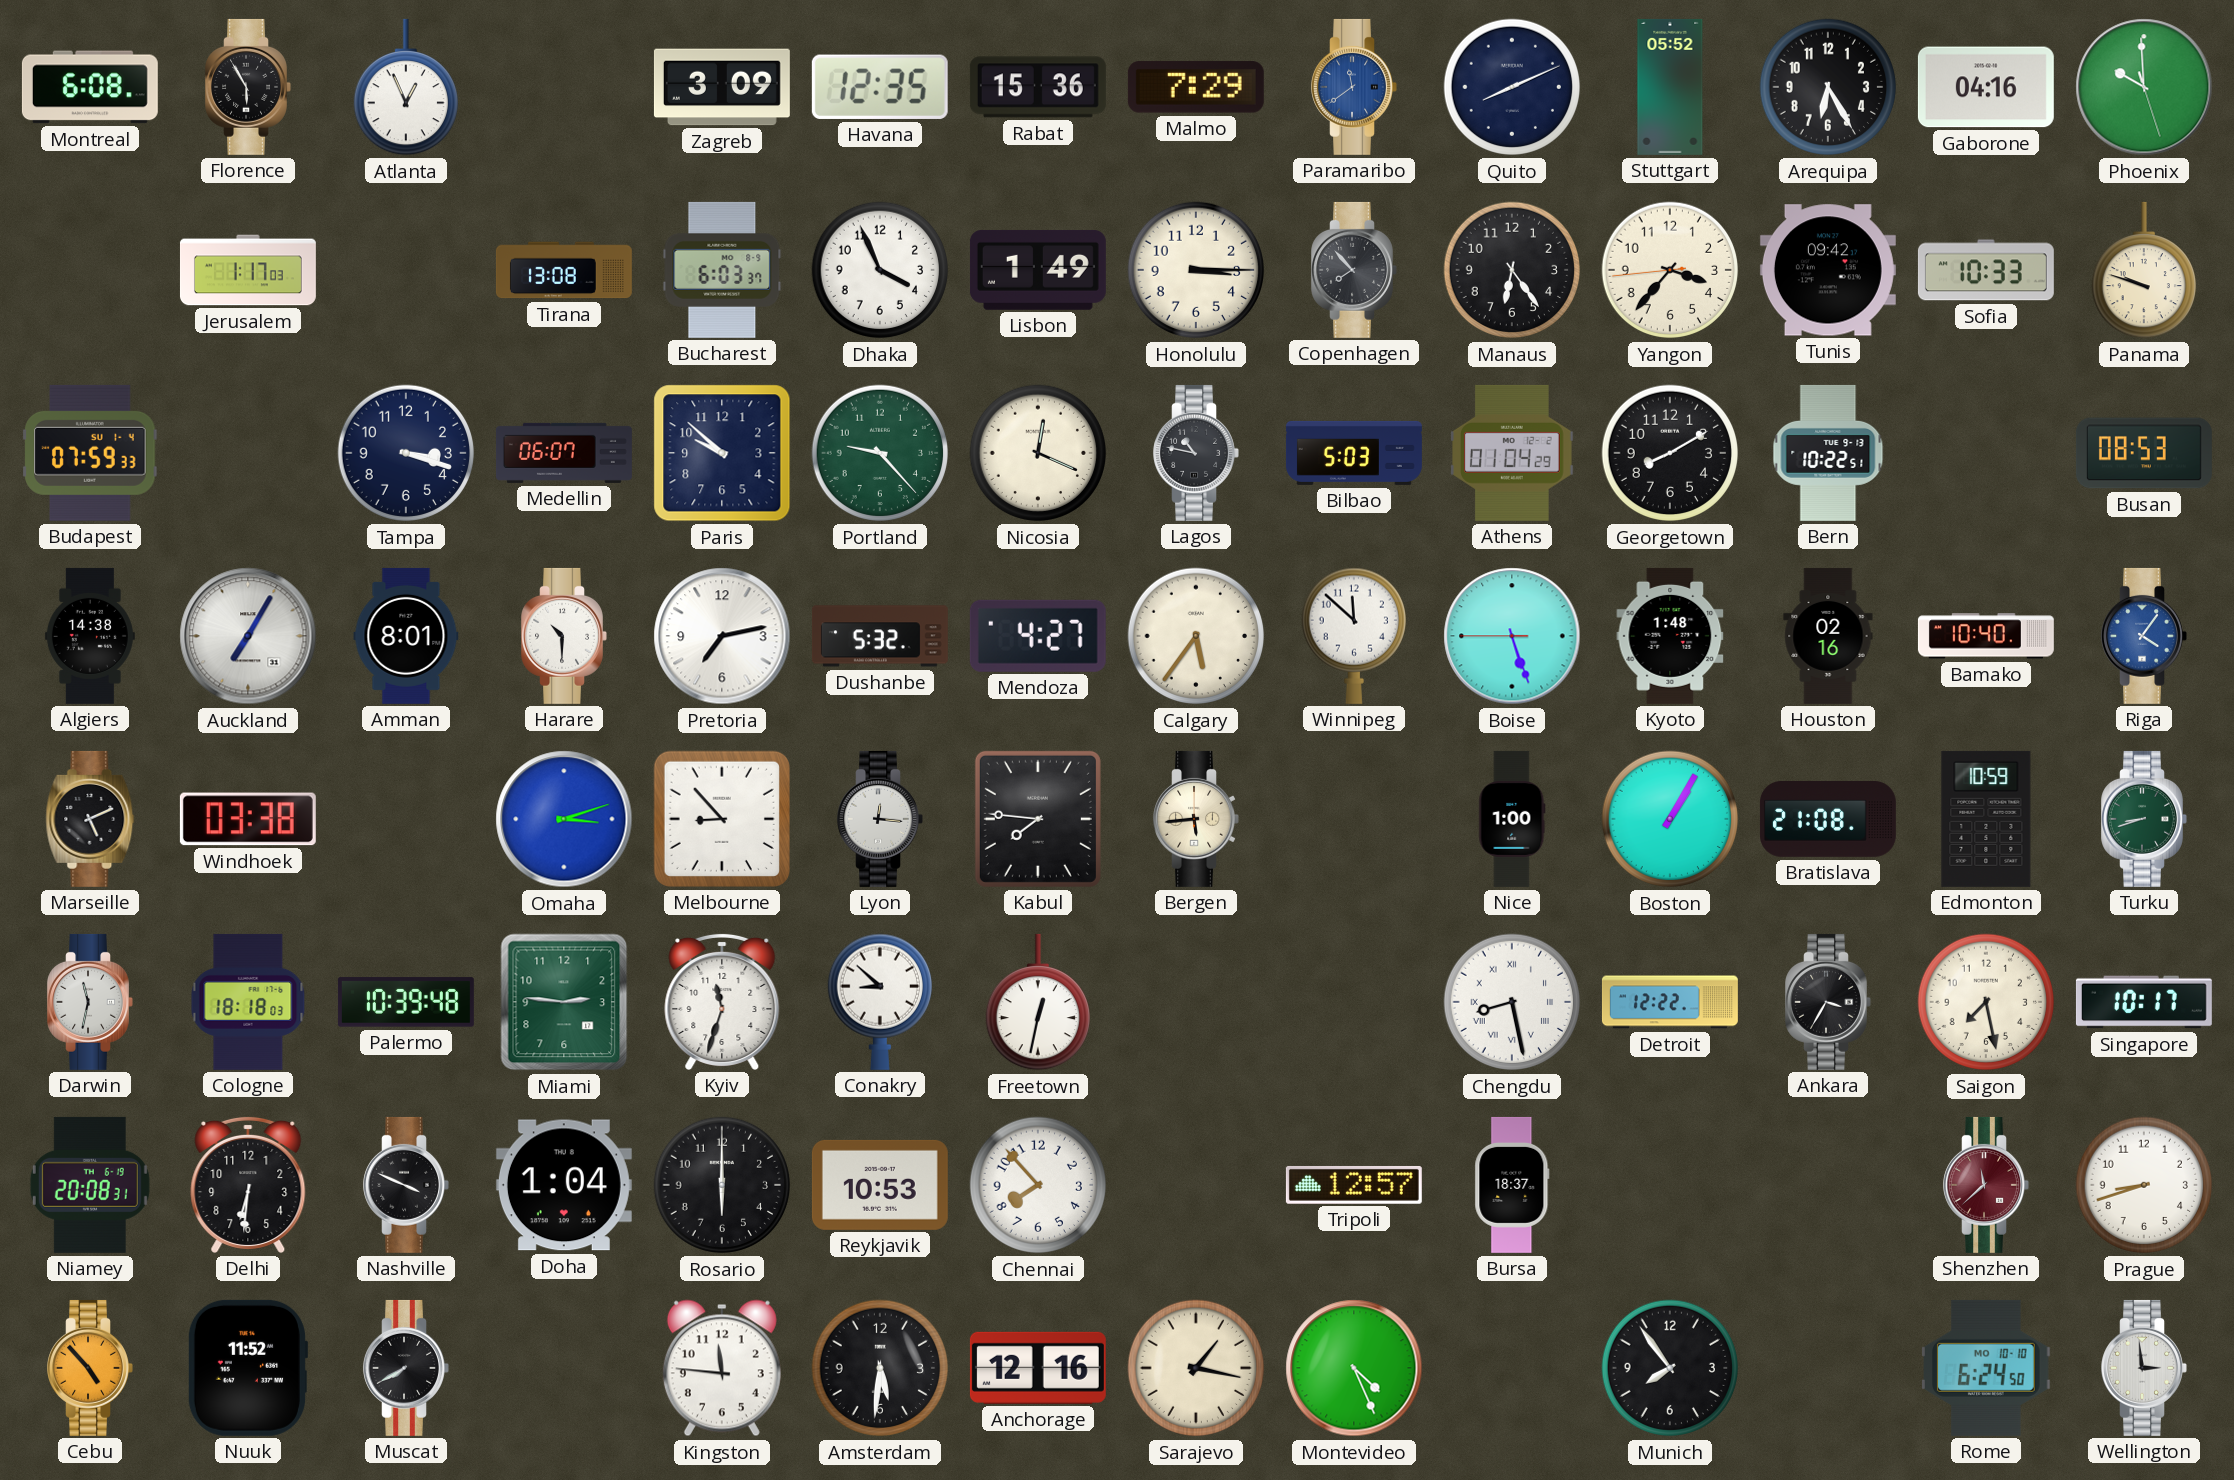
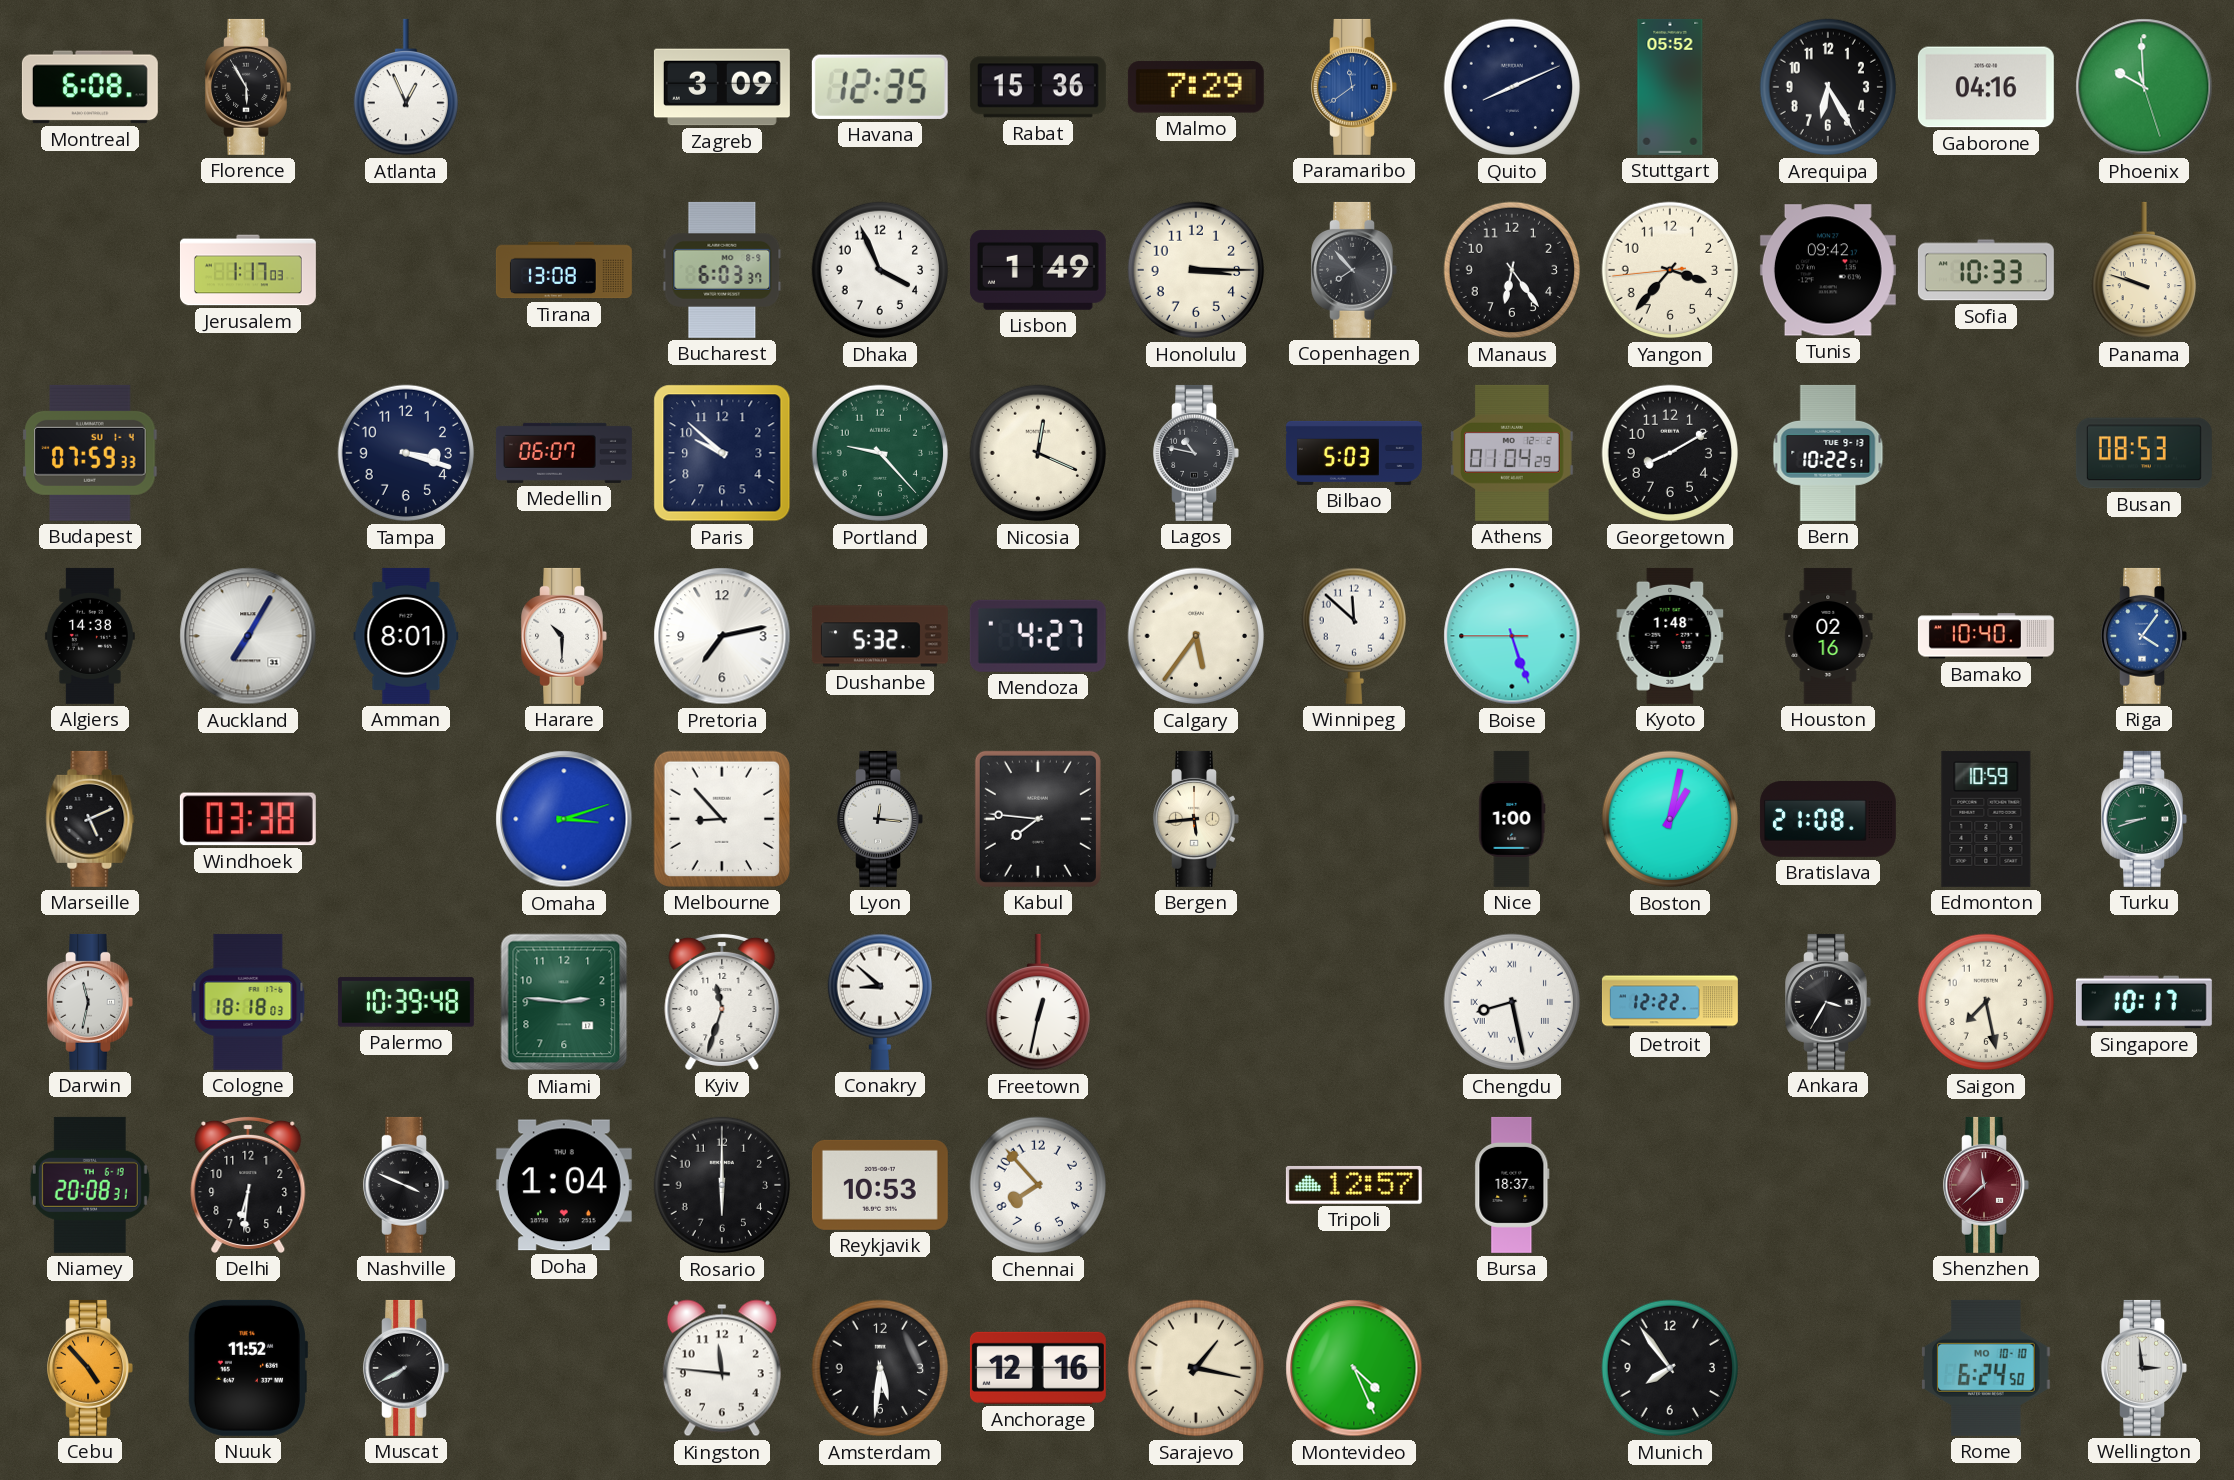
Boston: 1:05 -> 1:02
Prague: 8:42 -> none
